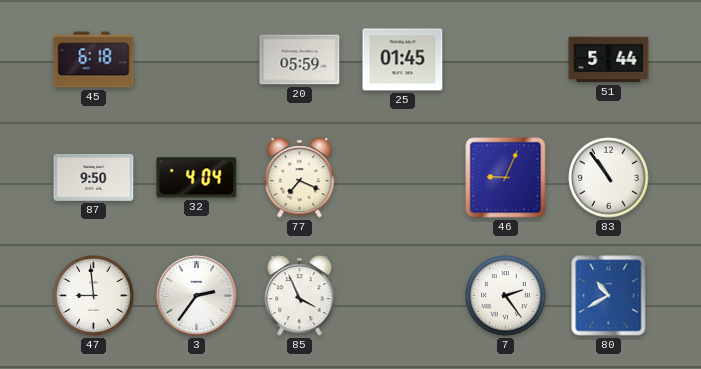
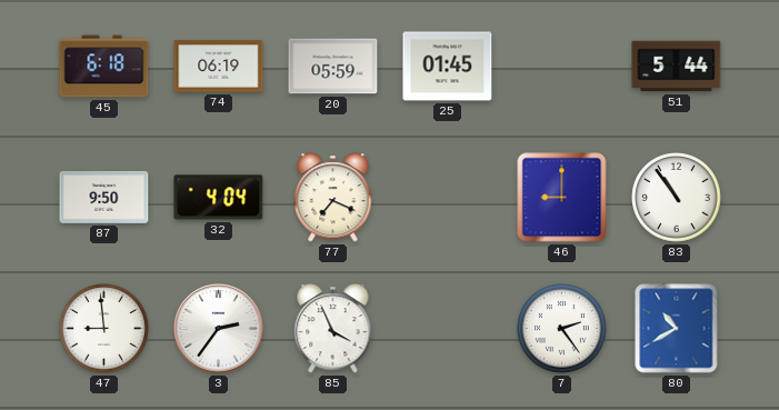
74: none -> 06:19
46: 9:04 -> 9:00
